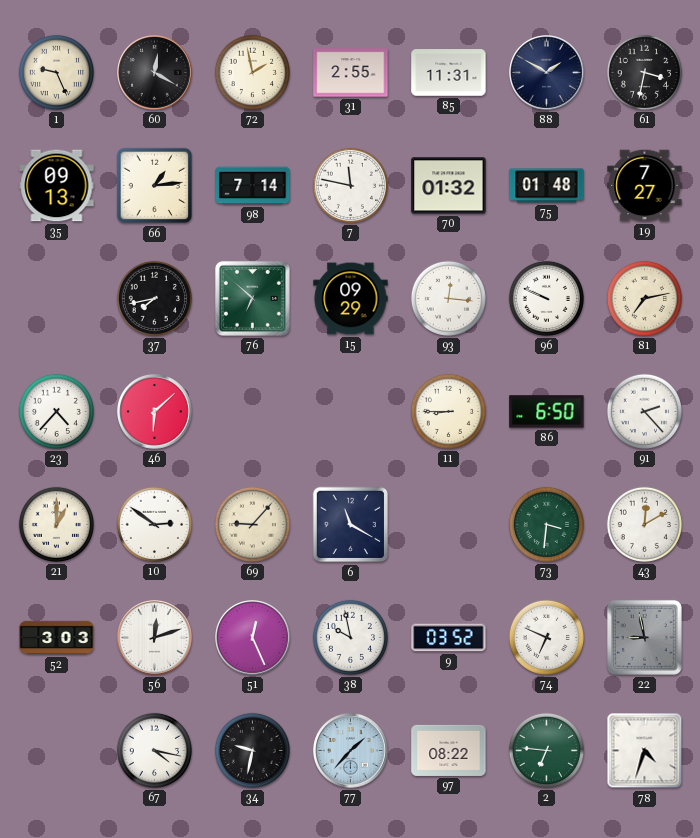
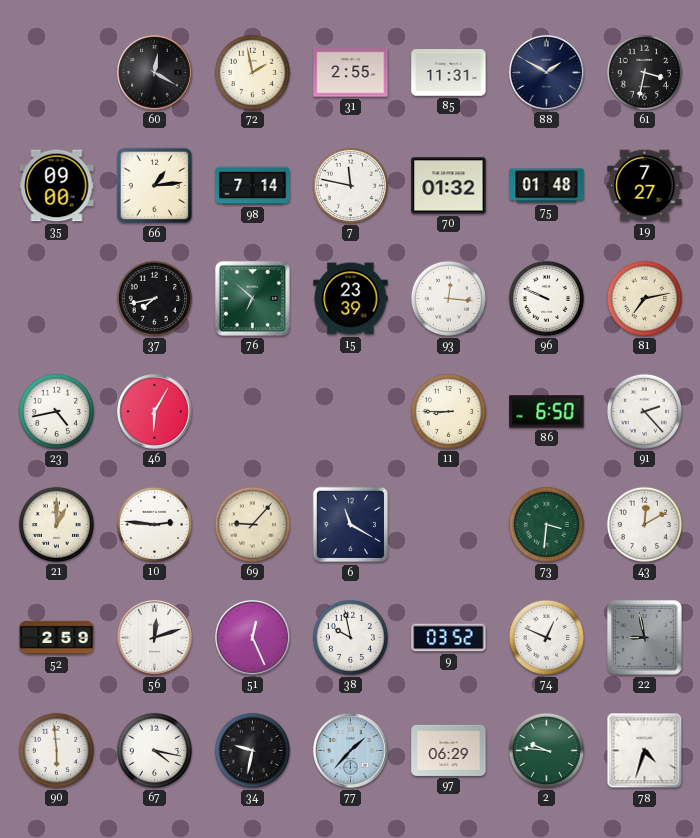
1: 9:26 -> none
35: 09:13 -> 09:00
15: 09:29 -> 23:39
23: 4:37 -> 4:43
46: 6:08 -> 6:05
10: 2:51 -> 2:46
52: 3:03 -> 2:59
74: 6:49 -> 12:49
90: none -> 5:59
97: 08:22 -> 06:29
2: 6:46 -> 9:46
